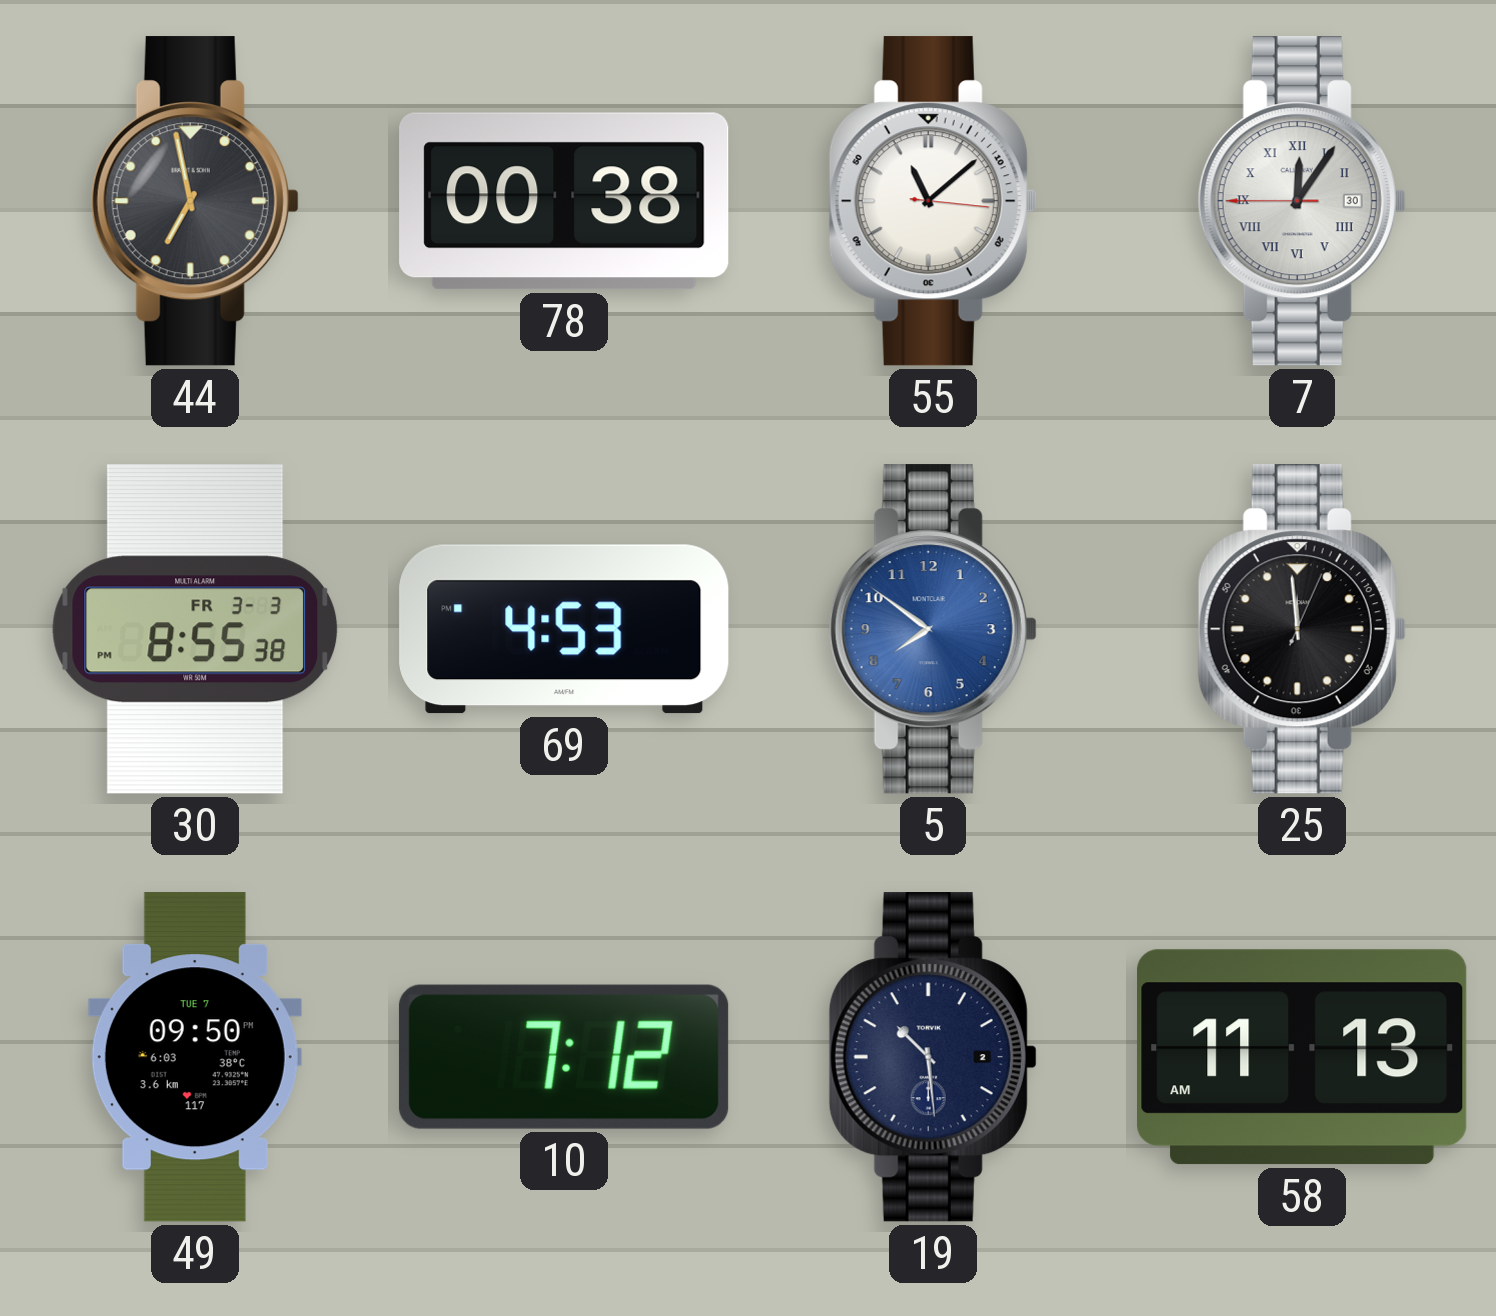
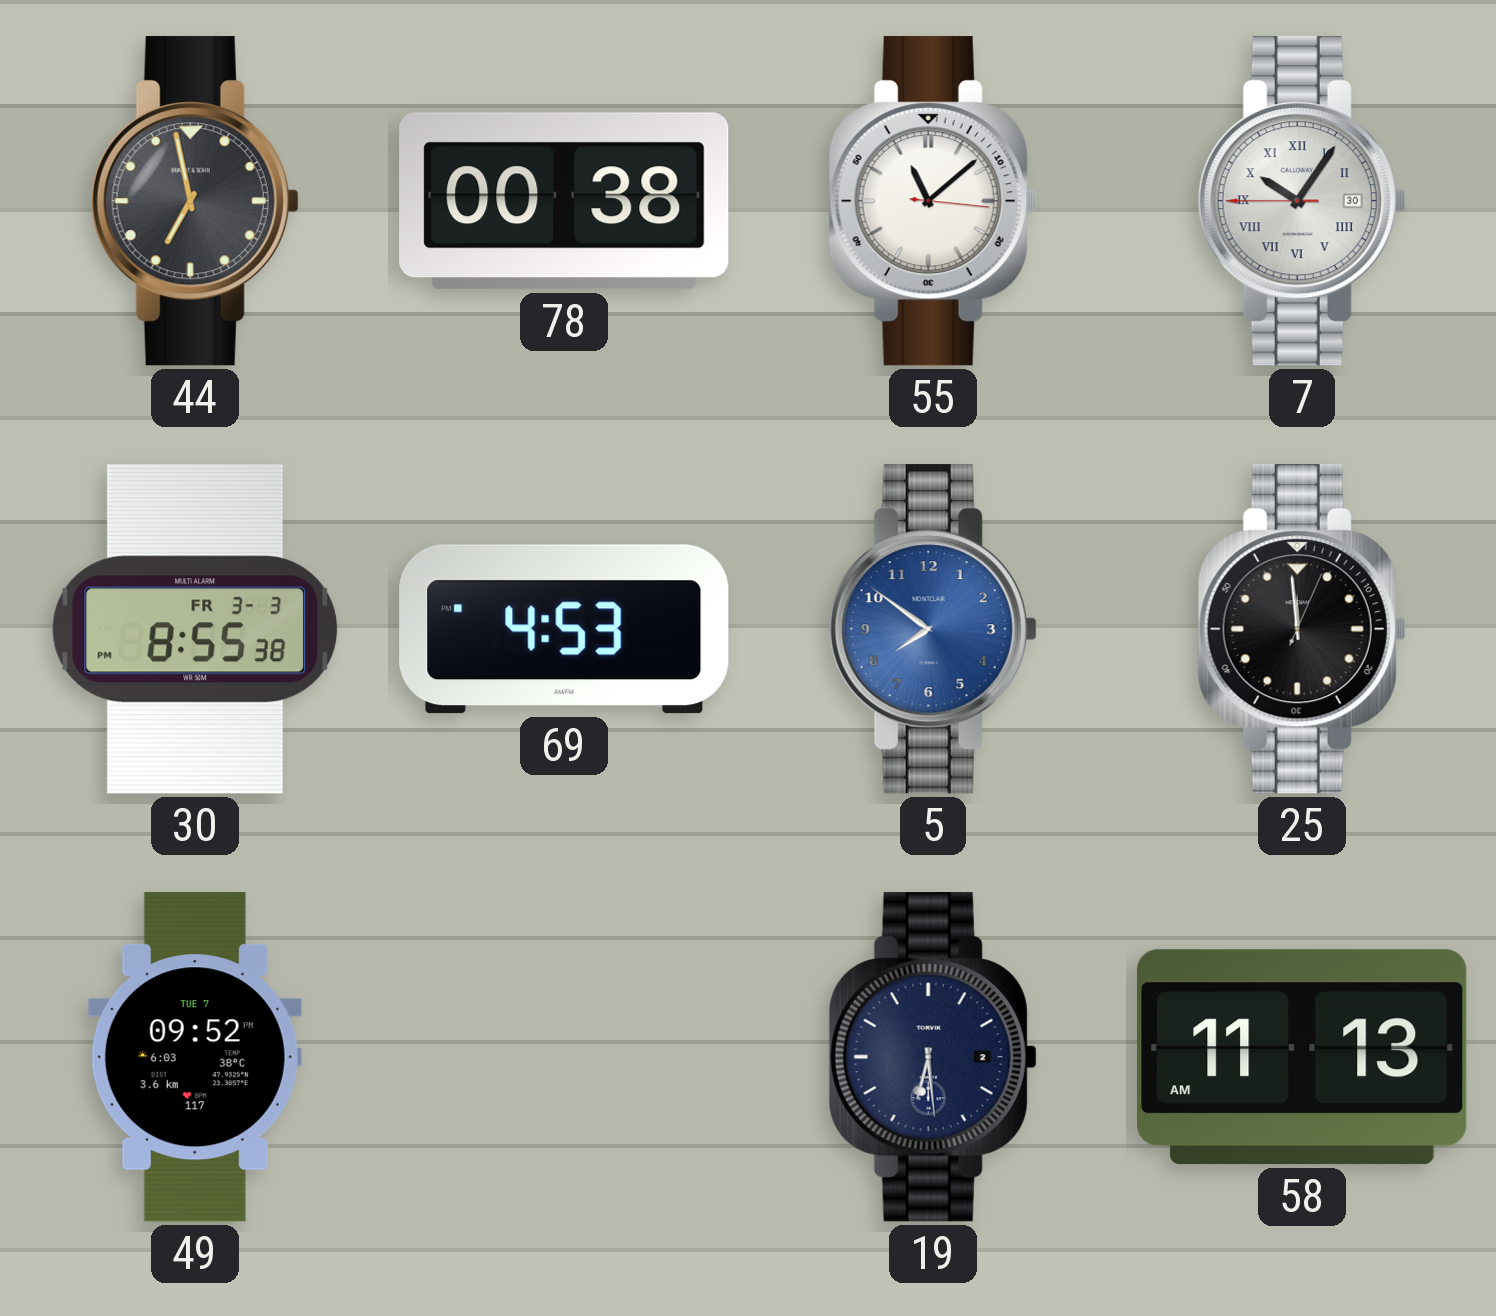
7: 12:05 -> 10:05
49: 09:50 -> 09:52
10: 7:12 -> none
19: 10:29 -> 6:29
